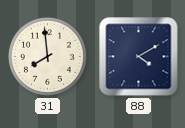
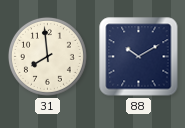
88: 4:10 -> 10:10
